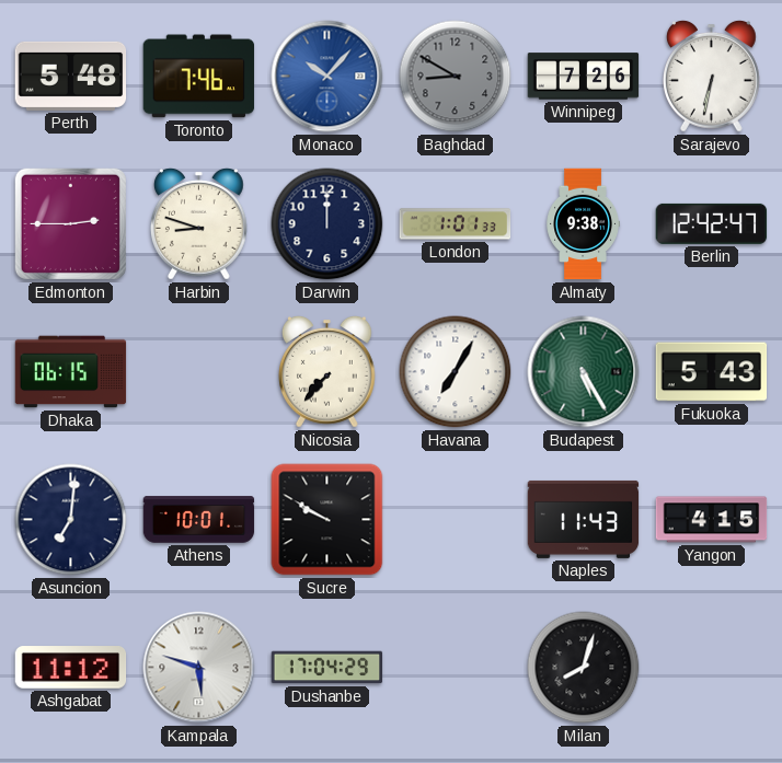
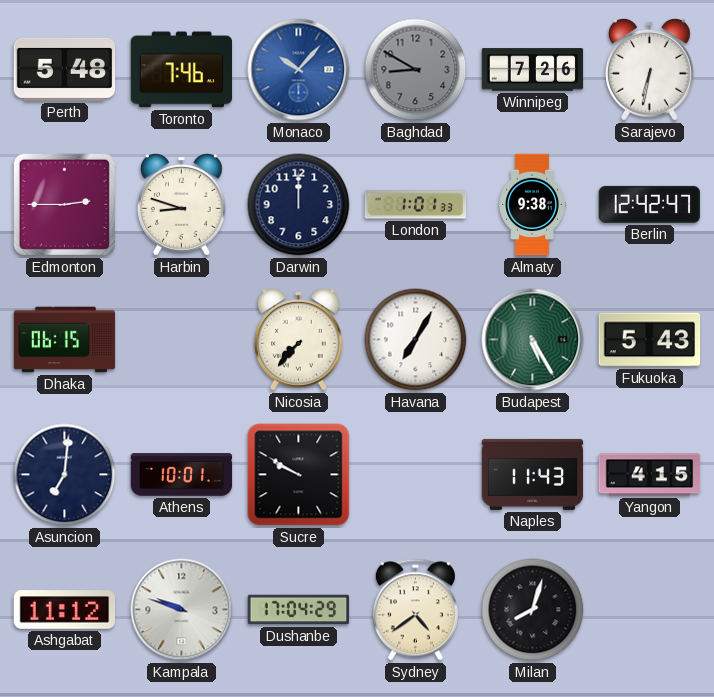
Kampala: 5:48 -> 9:48
Sydney: none -> 4:39
